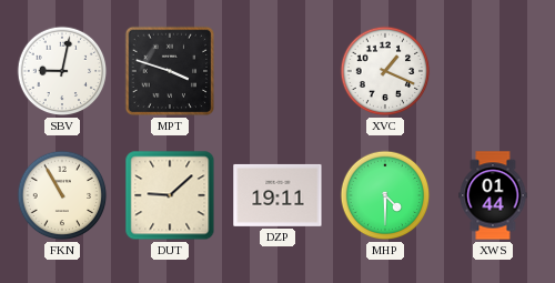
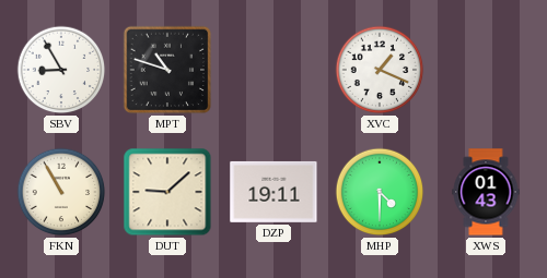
SBV: 9:02 -> 8:55
MPT: 3:48 -> 10:48
XWS: 01:44 -> 01:43
